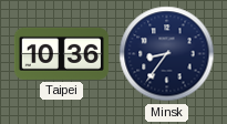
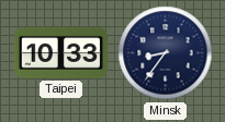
Taipei: 10:36 -> 10:33
